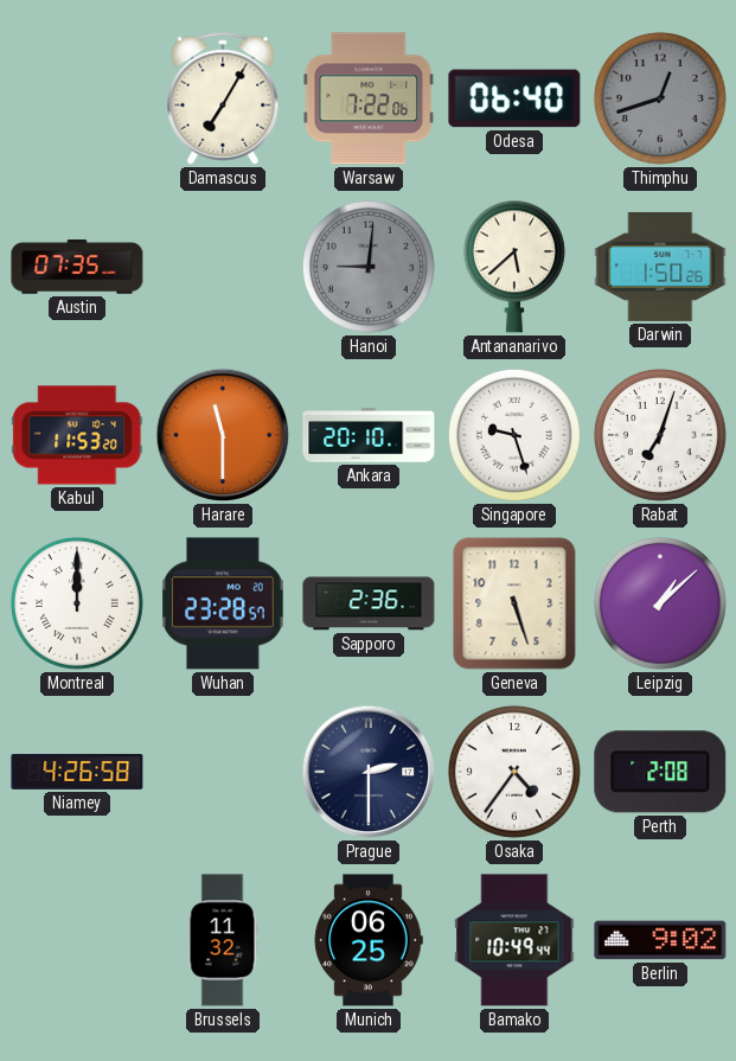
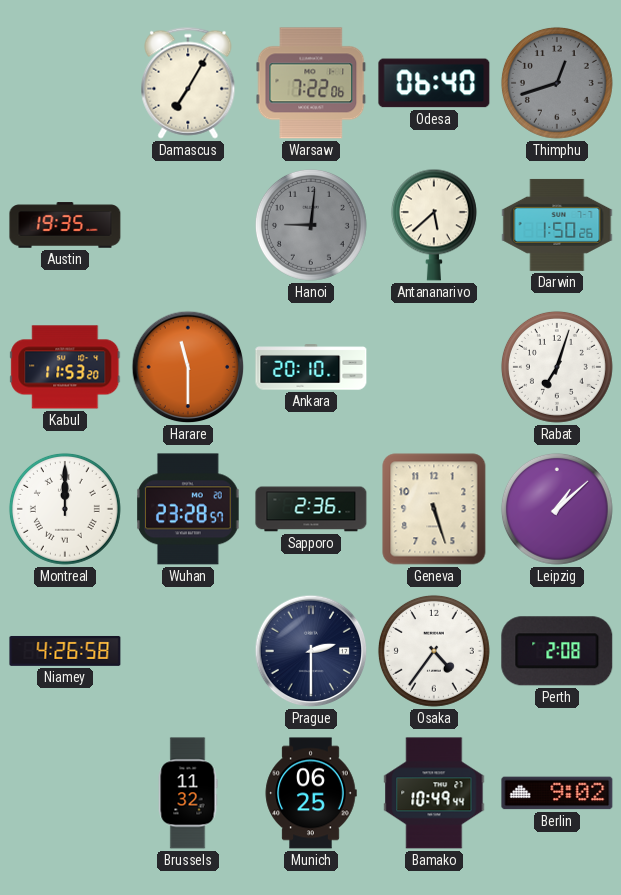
Austin: 07:35 -> 19:35
Singapore: 9:27 -> none
